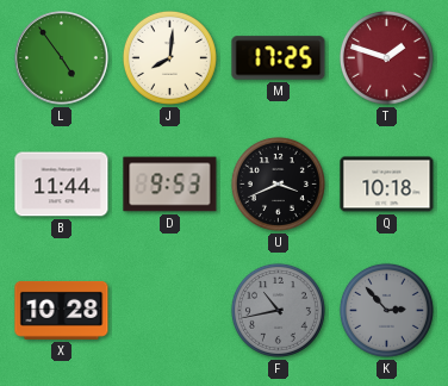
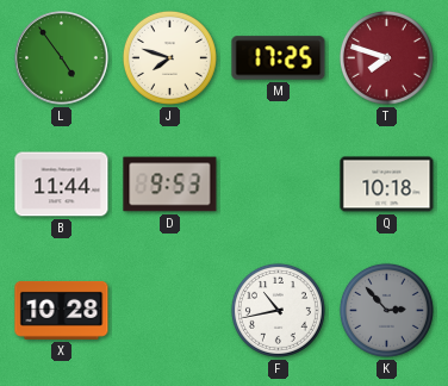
J: 8:01 -> 7:48
T: 1:48 -> 7:48
U: 3:41 -> none
F dial: grey -> white
